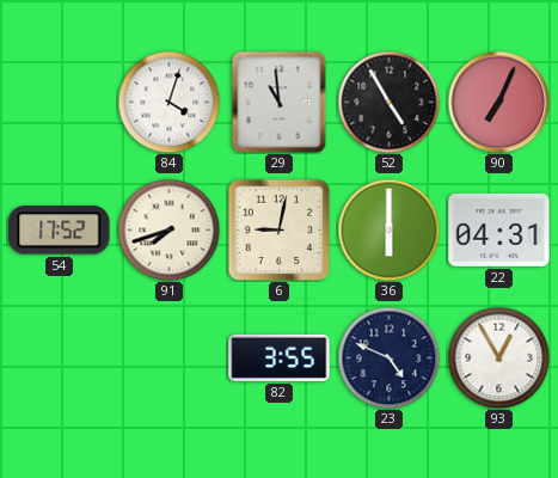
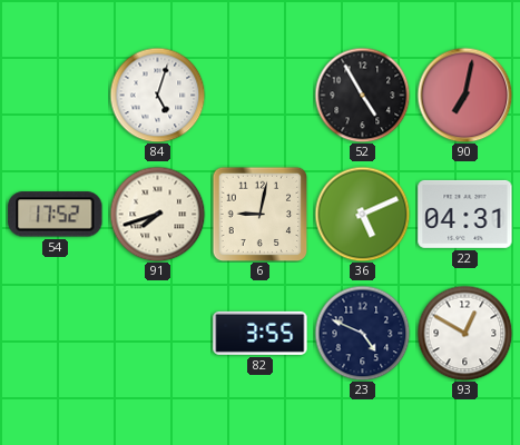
84: 4:03 -> 5:03
29: 10:59 -> none
90: 7:04 -> 7:02
36: 6:00 -> 5:11
93: 12:55 -> 12:50
